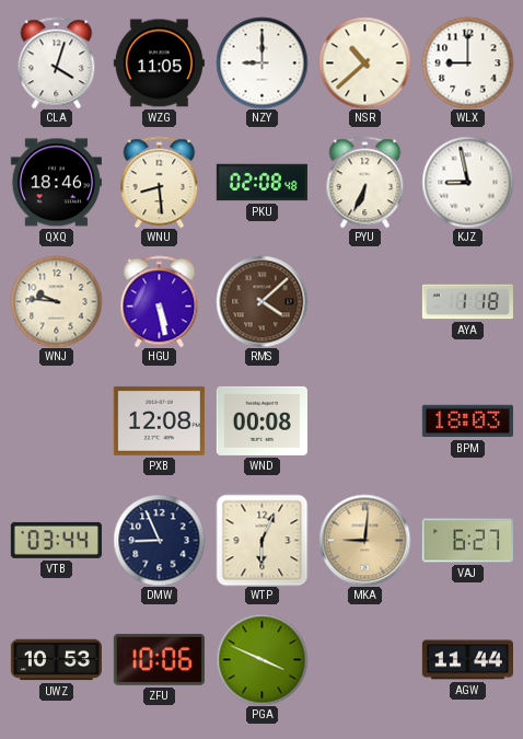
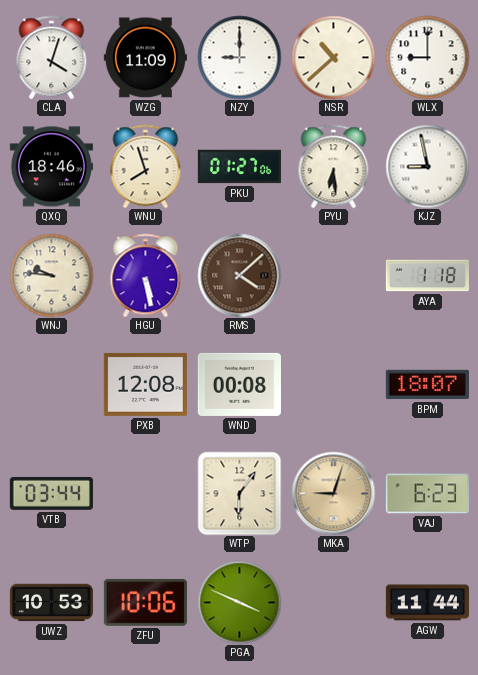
WZG: 11:05 -> 11:09
WNU: 8:29 -> 7:57
PKU: 02:08 -> 01:27
PYU: 6:34 -> 6:29
BPM: 18:03 -> 18:07
DMW: 8:56 -> none
WTP: 6:04 -> 6:06
MKA: 9:01 -> 9:03
VAJ: 6:27 -> 6:23
